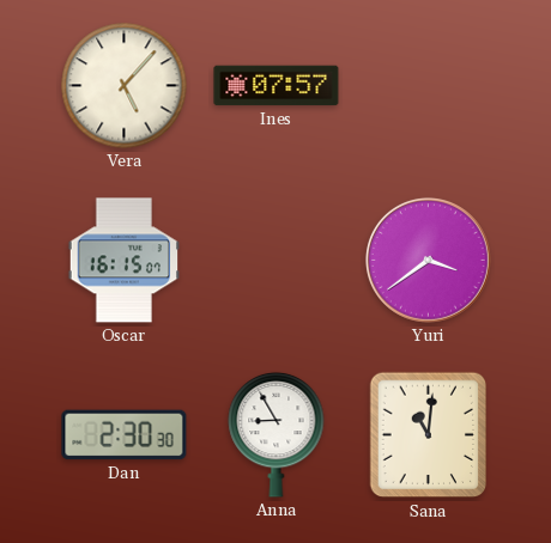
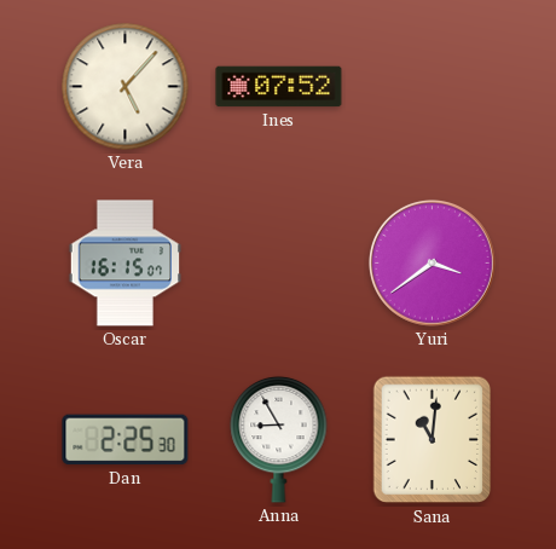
Ines: 07:57 -> 07:52
Dan: 2:30 -> 2:25
